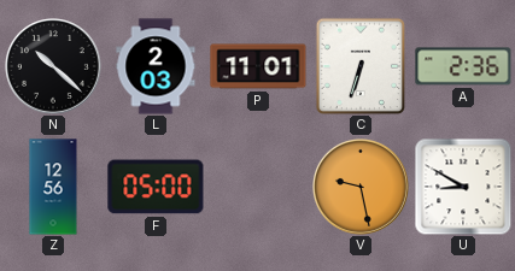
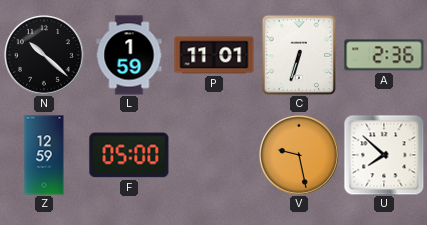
L: 2:03 -> 1:59
Z: 12:56 -> 12:59
U: 8:50 -> 7:52
